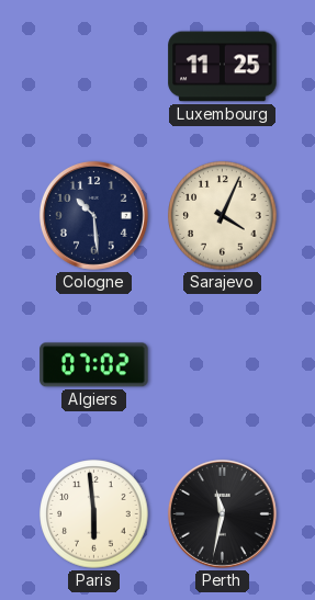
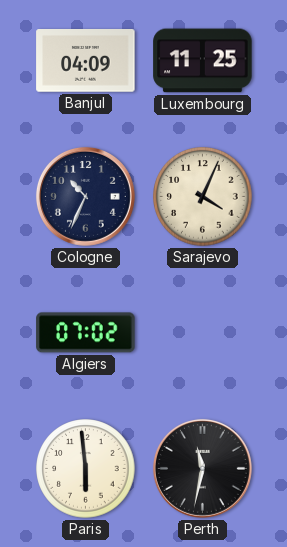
Banjul: none -> 04:09
Cologne: 10:29 -> 10:34
